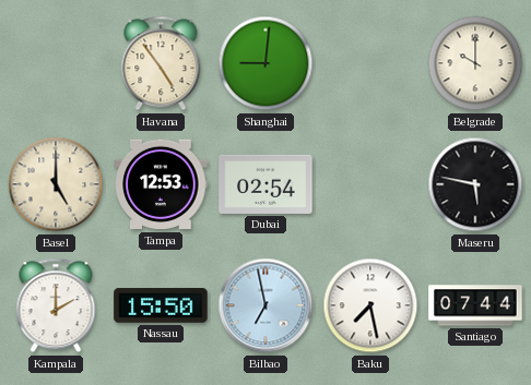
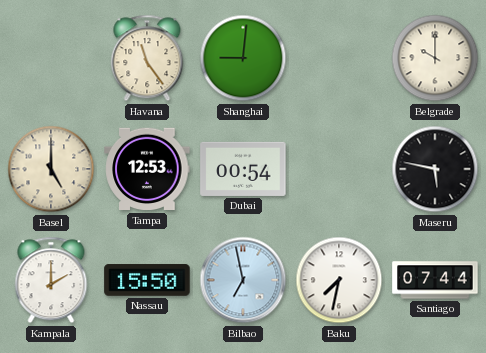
Havana: 4:54 -> 11:24
Dubai: 02:54 -> 00:54
Baku: 7:28 -> 7:32
